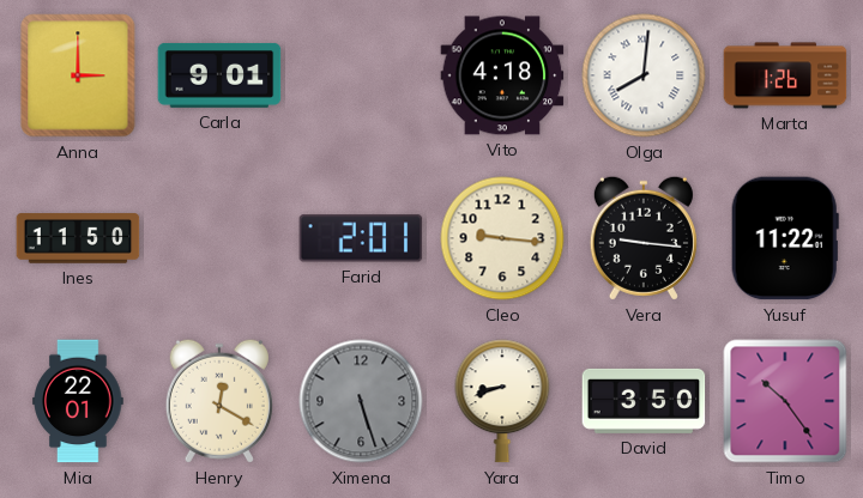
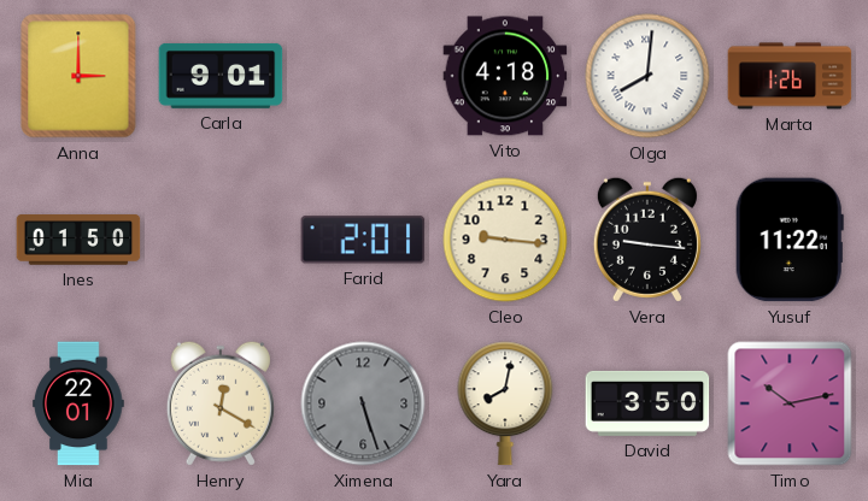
Ines: 11:50 -> 01:50
Yara: 8:42 -> 8:02
Timo: 10:24 -> 10:13
